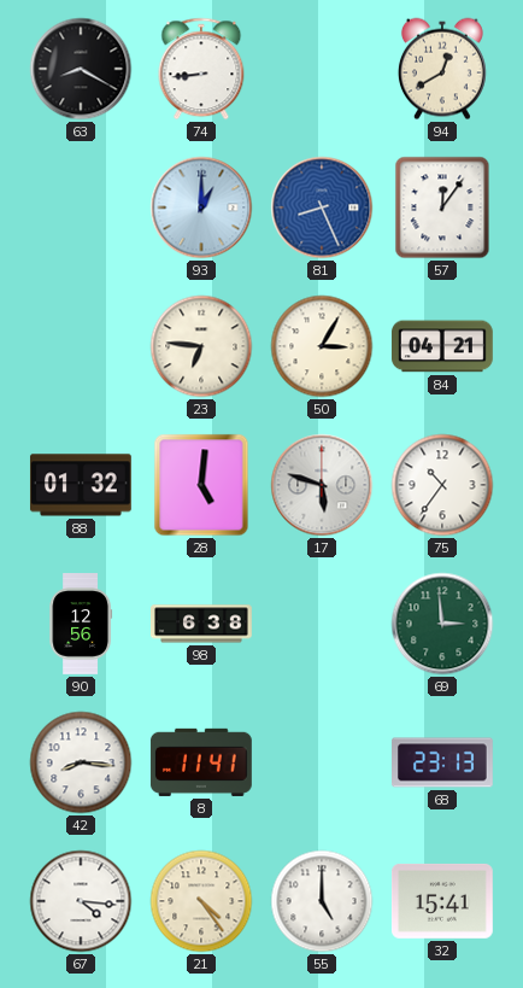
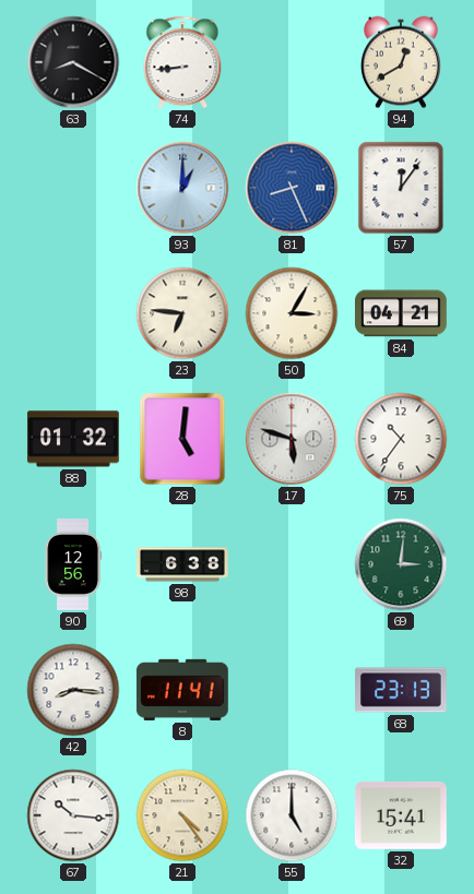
69: 2:59 -> 3:01
67: 4:16 -> 10:16
